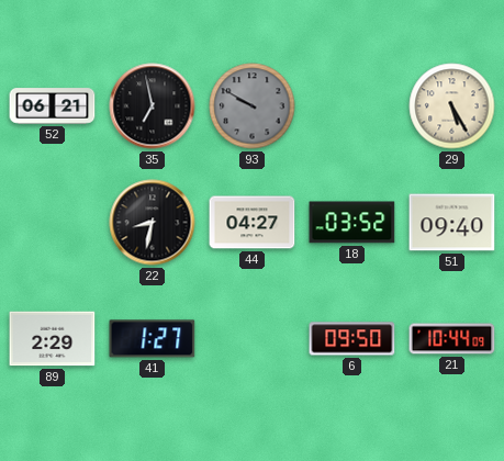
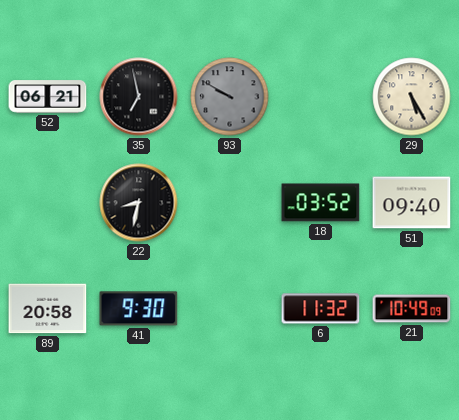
44: 04:27 -> none
89: 2:29 -> 20:58
41: 1:27 -> 9:30
6: 09:50 -> 11:32
21: 10:44 -> 10:49
